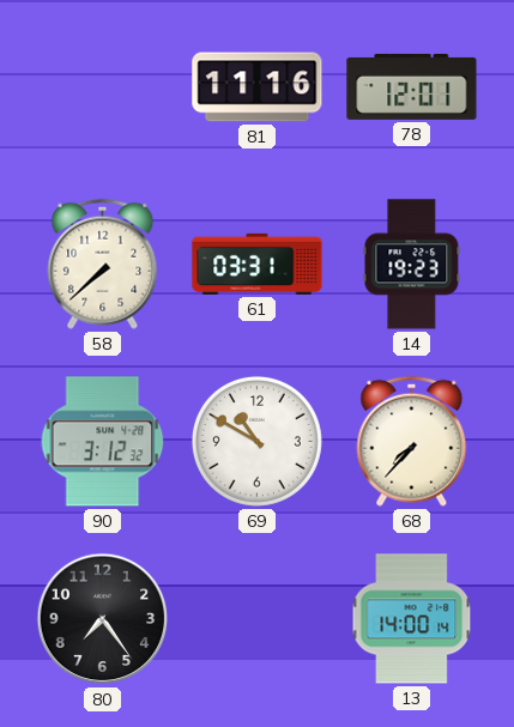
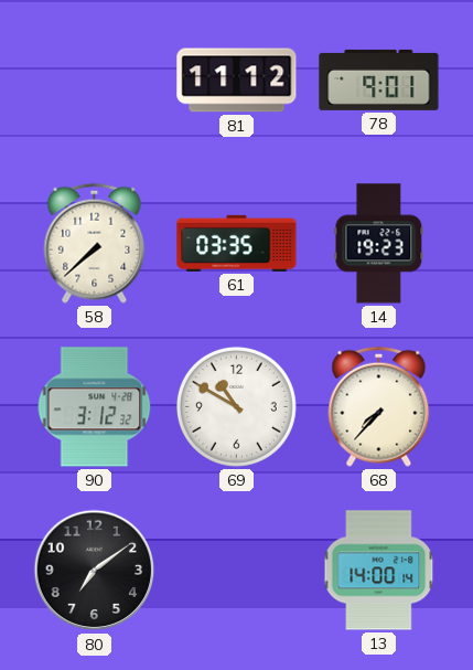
81: 11:16 -> 11:12
78: 12:01 -> 9:01
61: 03:31 -> 03:35
80: 7:24 -> 7:09
